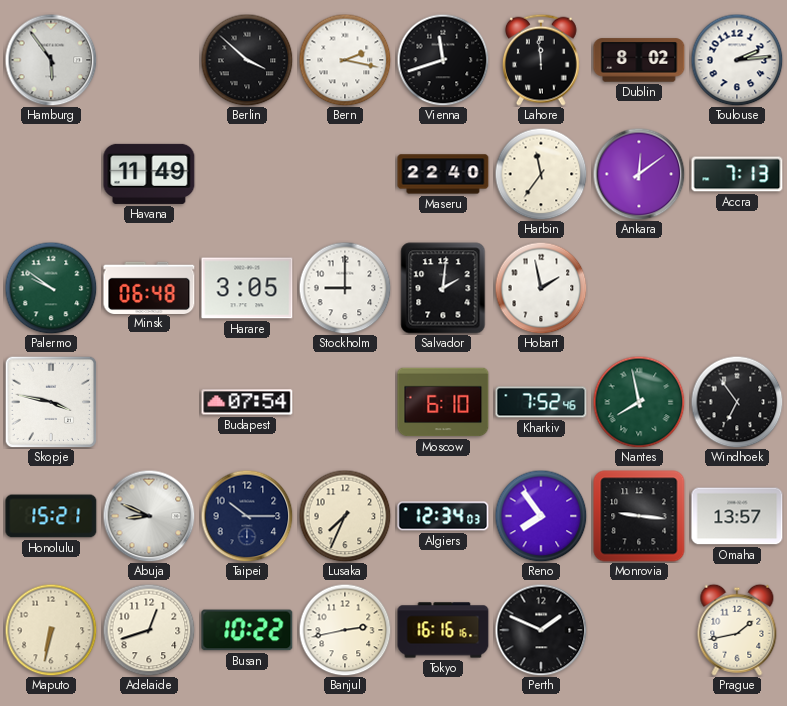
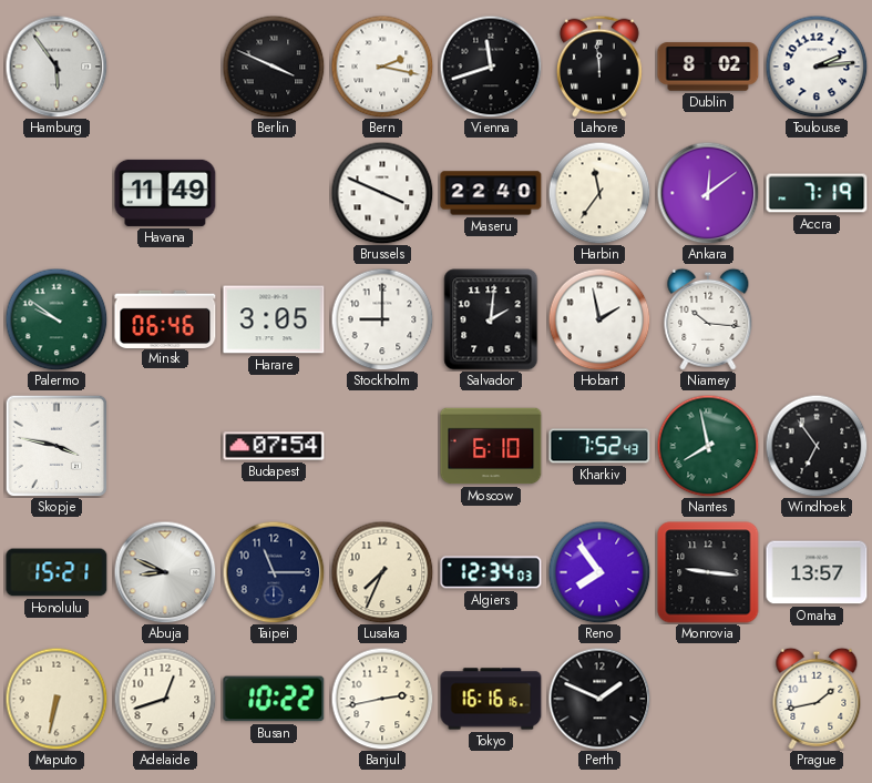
Berlin: 3:52 -> 3:49
Brussels: none -> 3:49
Accra: 7:13 -> 7:19
Minsk: 06:48 -> 06:46
Niamey: none -> 10:16
Kharkiv: 7:52:46 -> 7:52:43
Taipei: 10:15 -> 11:15
